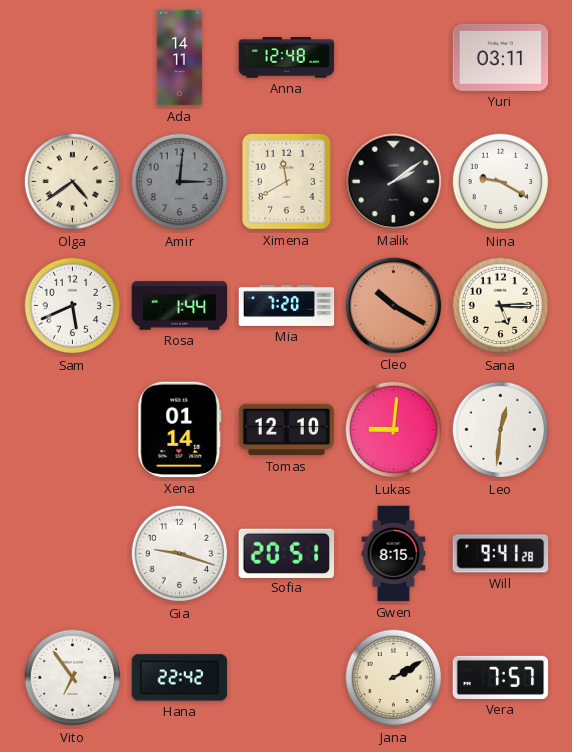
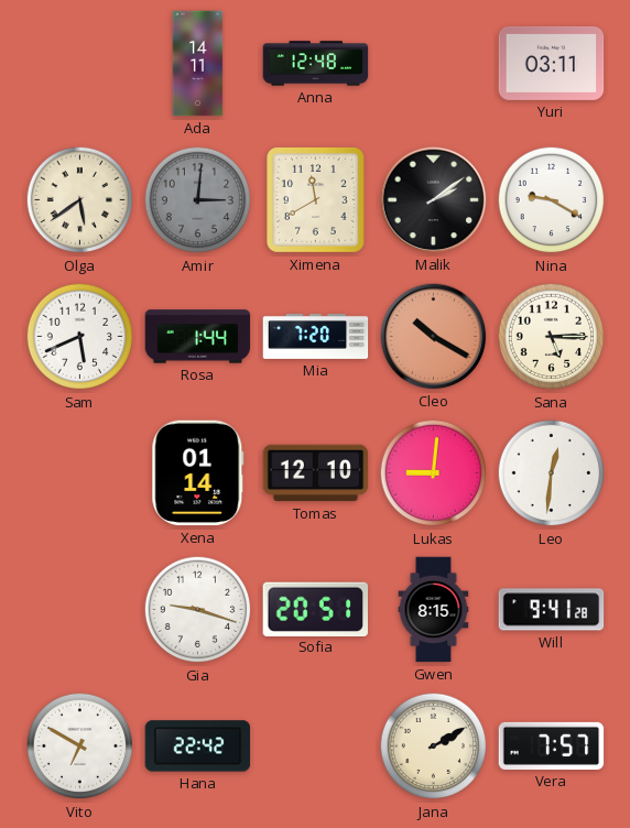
Olga: 4:39 -> 5:39
Vito: 6:54 -> 6:50
